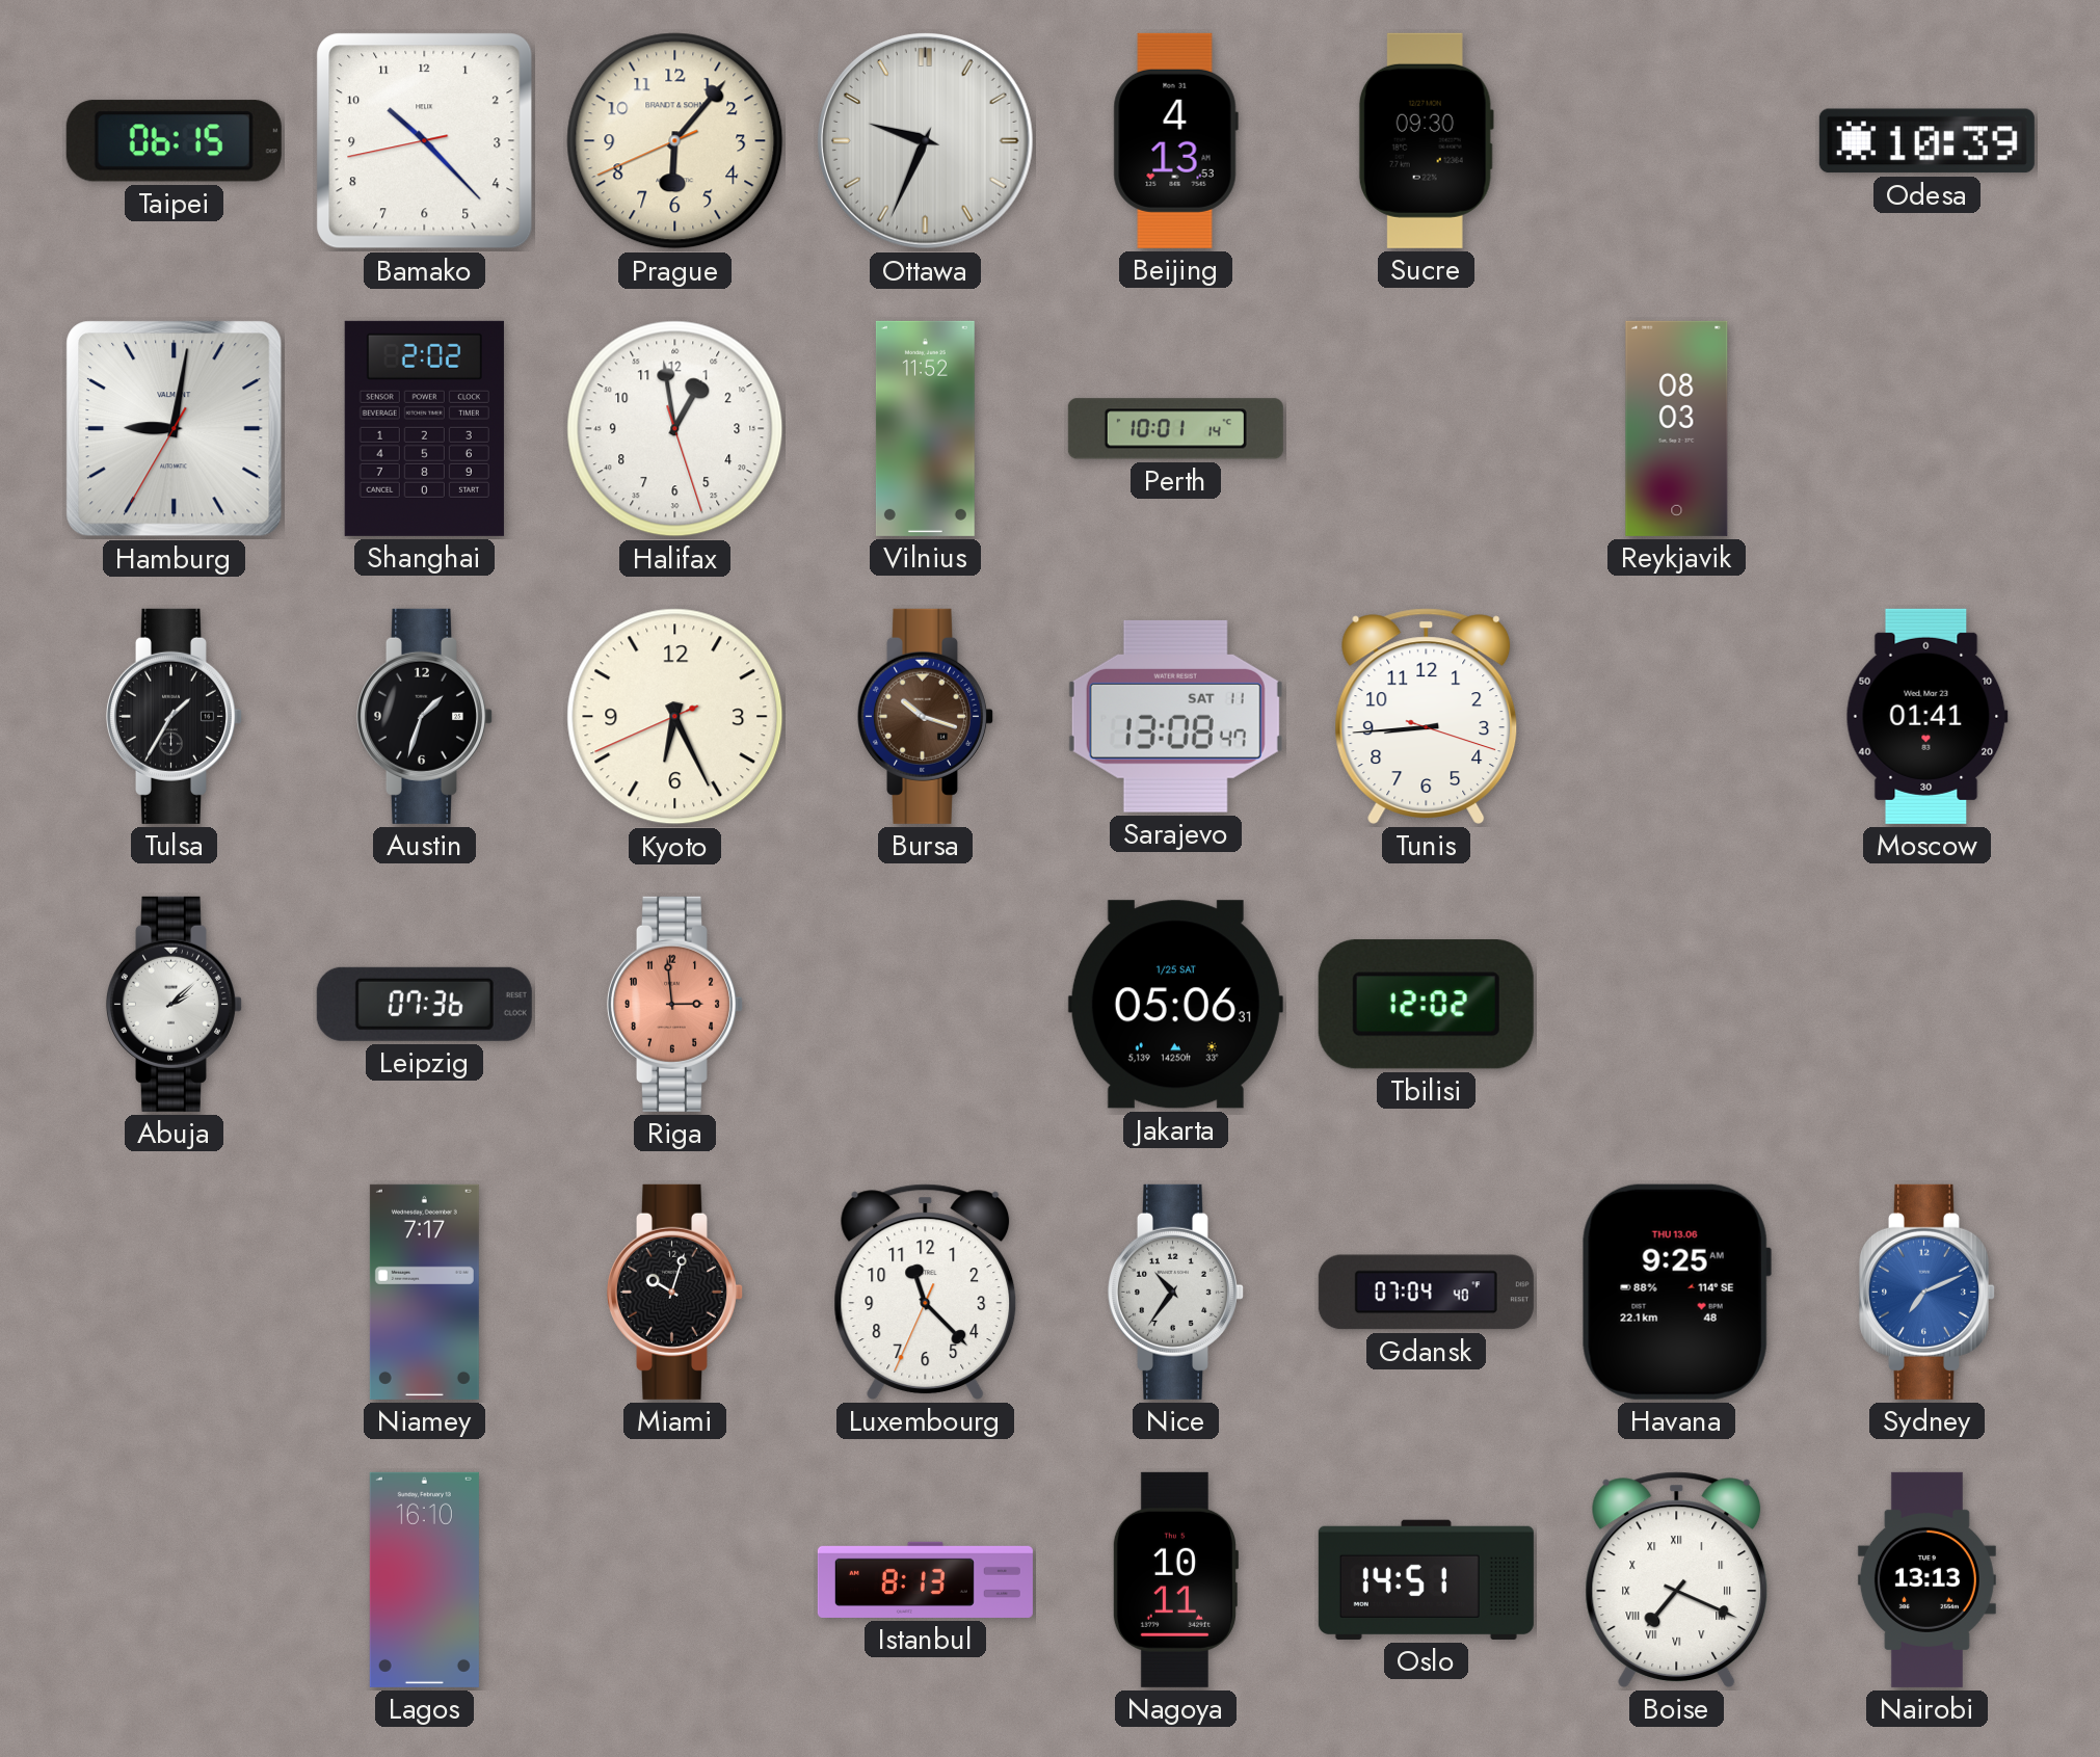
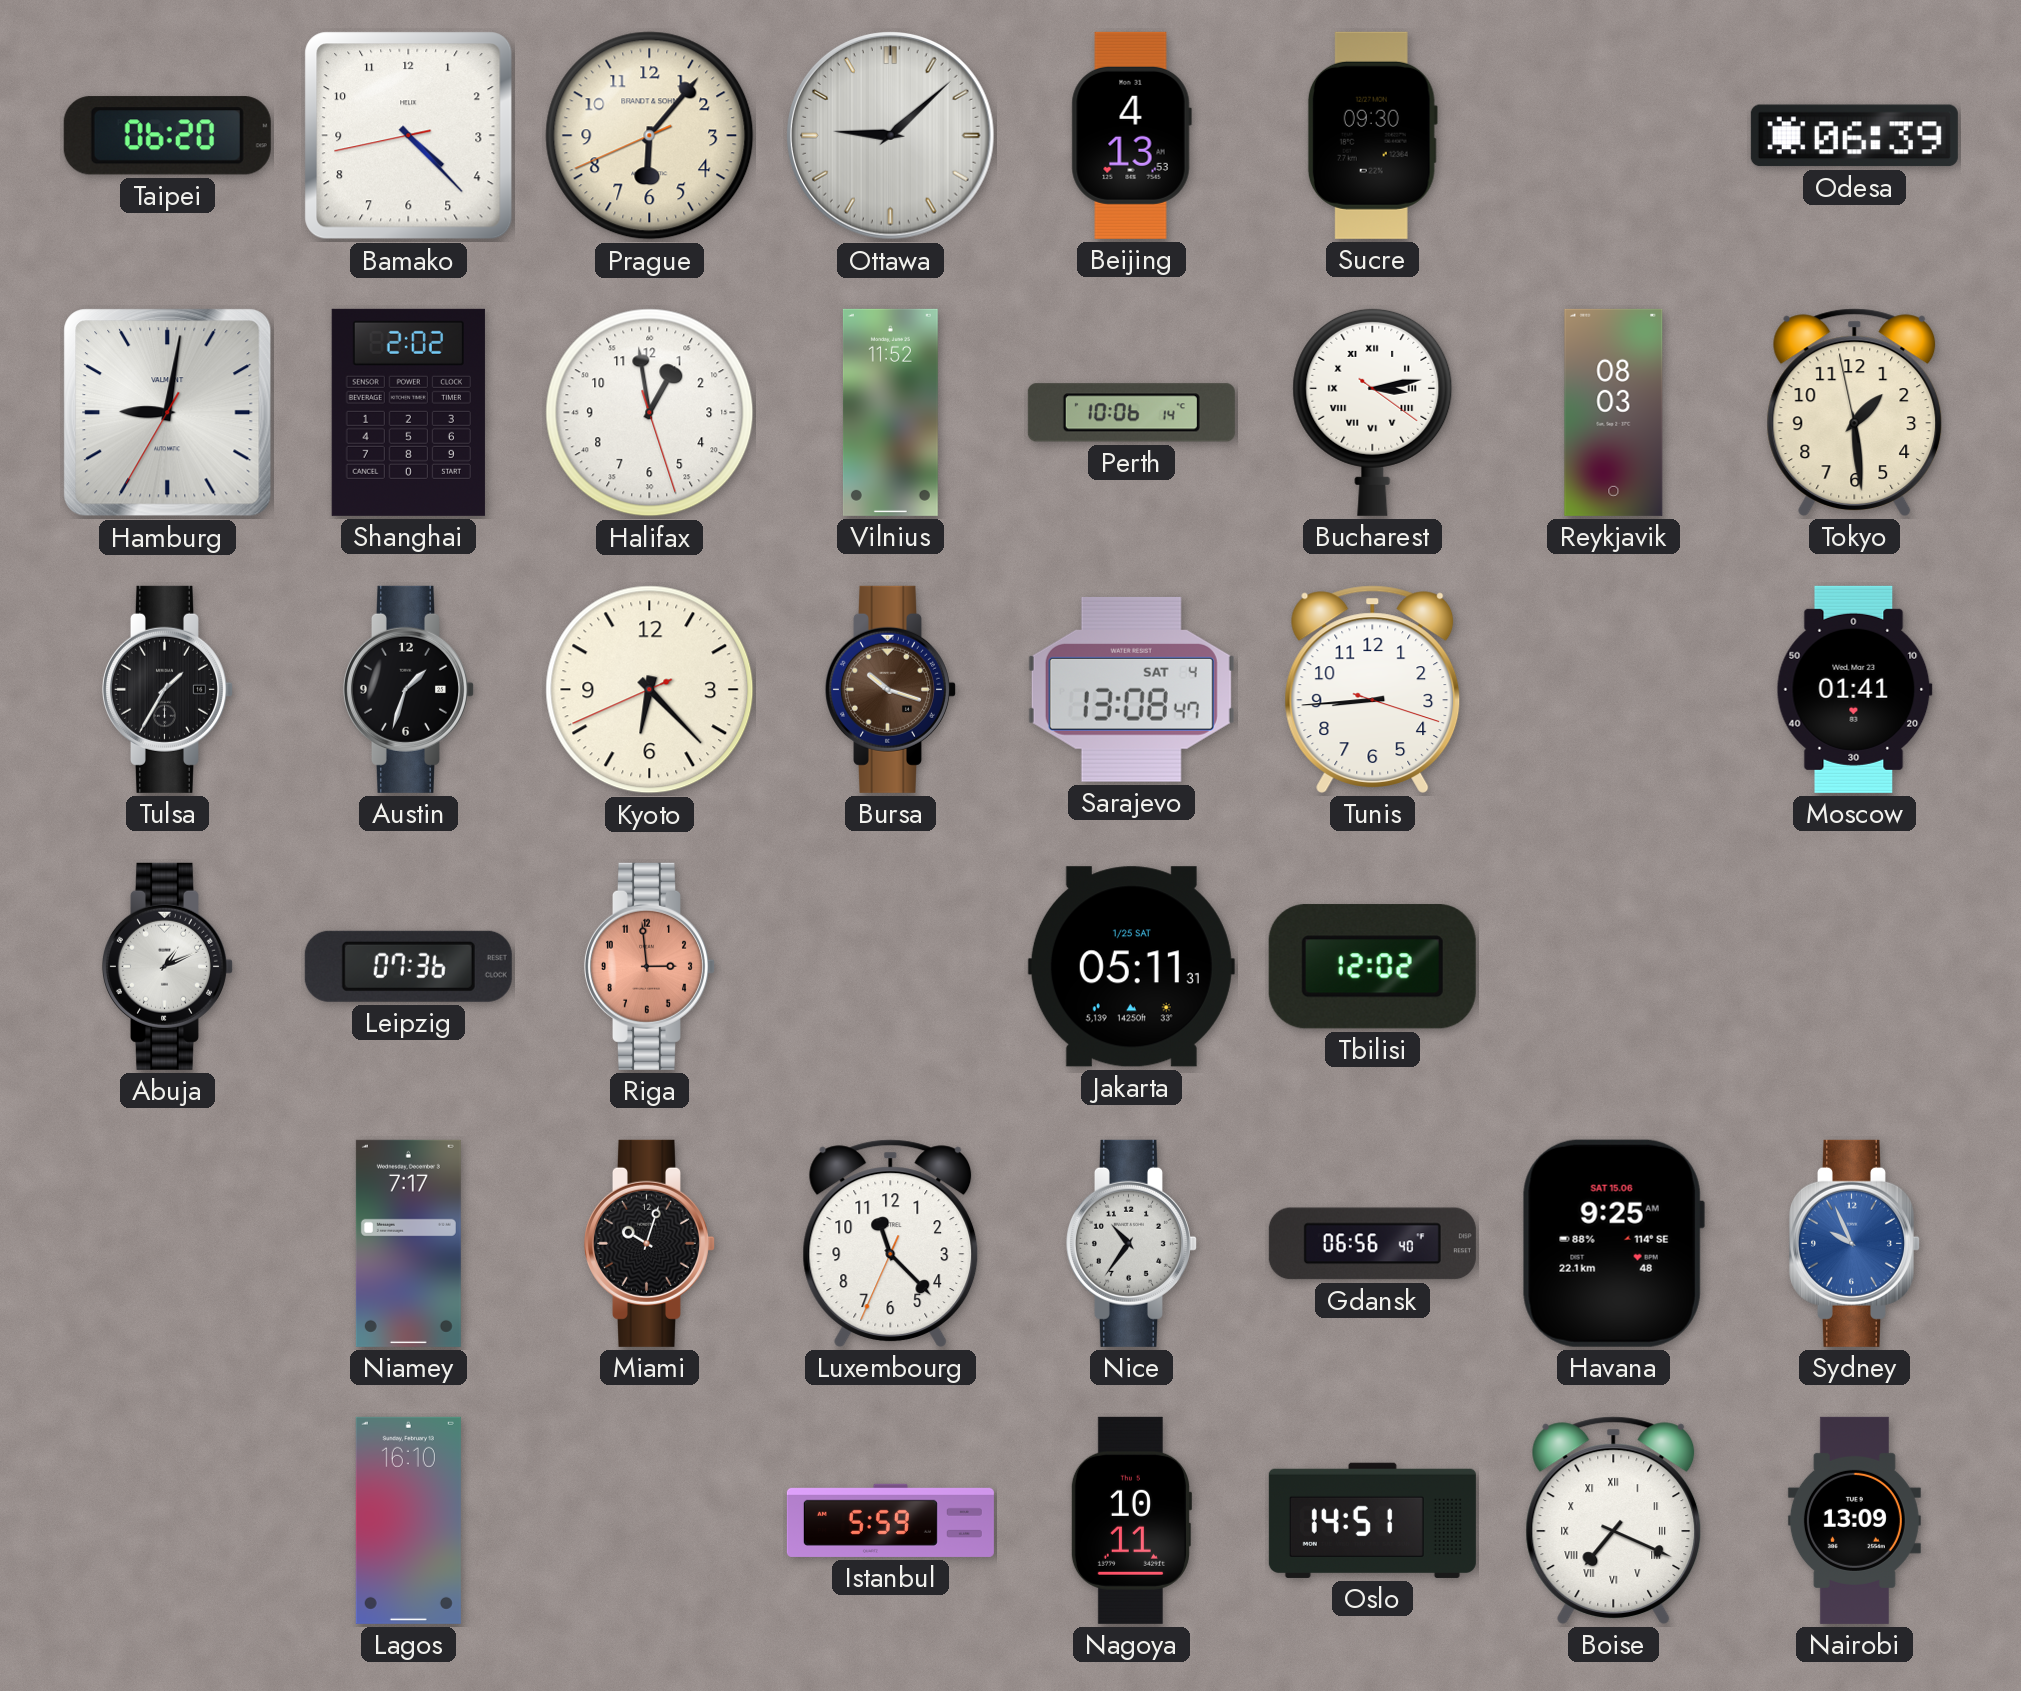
Taipei: 06:15 -> 06:20
Bamako: 10:22 -> 4:22
Ottawa: 9:34 -> 9:08
Odesa: 10:39 -> 06:39
Perth: 10:01 -> 10:06
Bucharest: none -> 3:13
Tokyo: none -> 1:28
Kyoto: 6:25 -> 6:22
Sarajevo date: SAT 11 -> SAT 4
Abuja: 2:08 -> 1:11
Jakarta: 05:06 -> 05:11
Gdansk: 07:04 -> 06:56
Havana date: THU 13.06 -> SAT 15.06
Sydney: 7:11 -> 9:56
Istanbul: 8:13 -> 5:59
Nairobi: 13:13 -> 13:09
